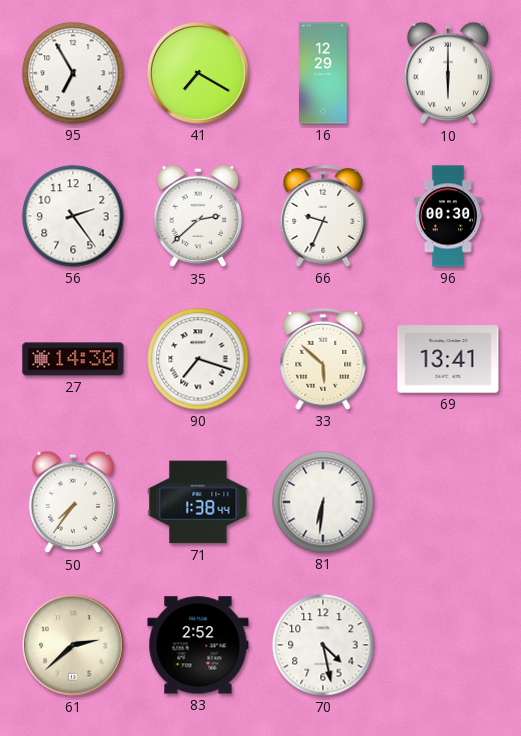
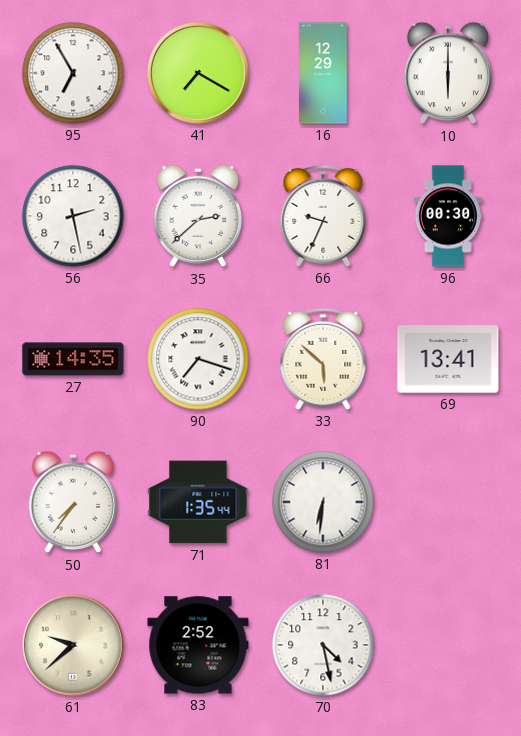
56: 2:24 -> 2:28
27: 14:30 -> 14:35
71: 1:38 -> 1:35
61: 2:38 -> 9:38
